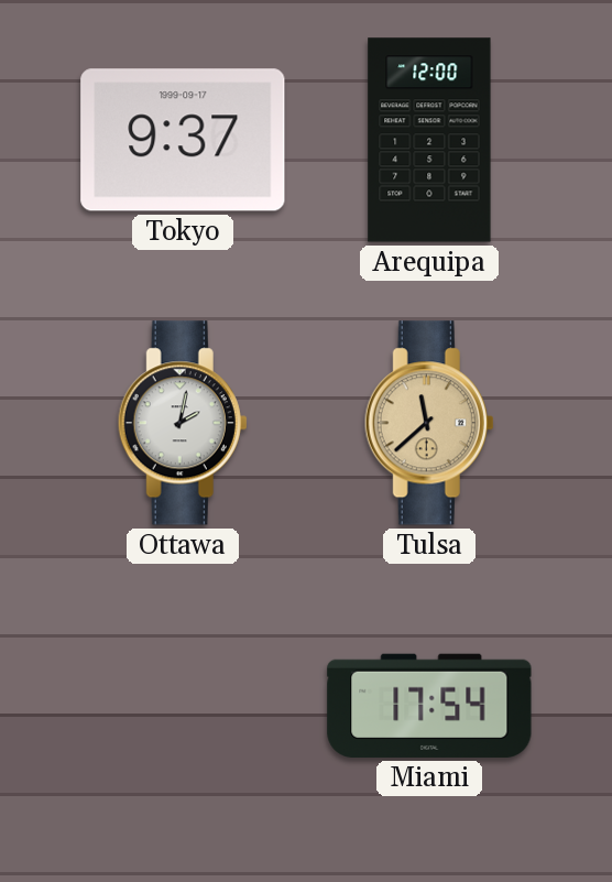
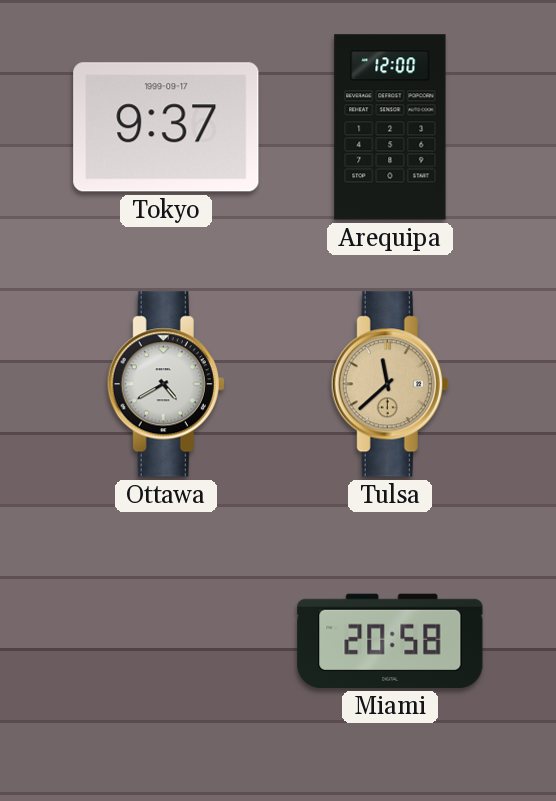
Ottawa: 2:02 -> 4:40
Miami: 17:54 -> 20:58
